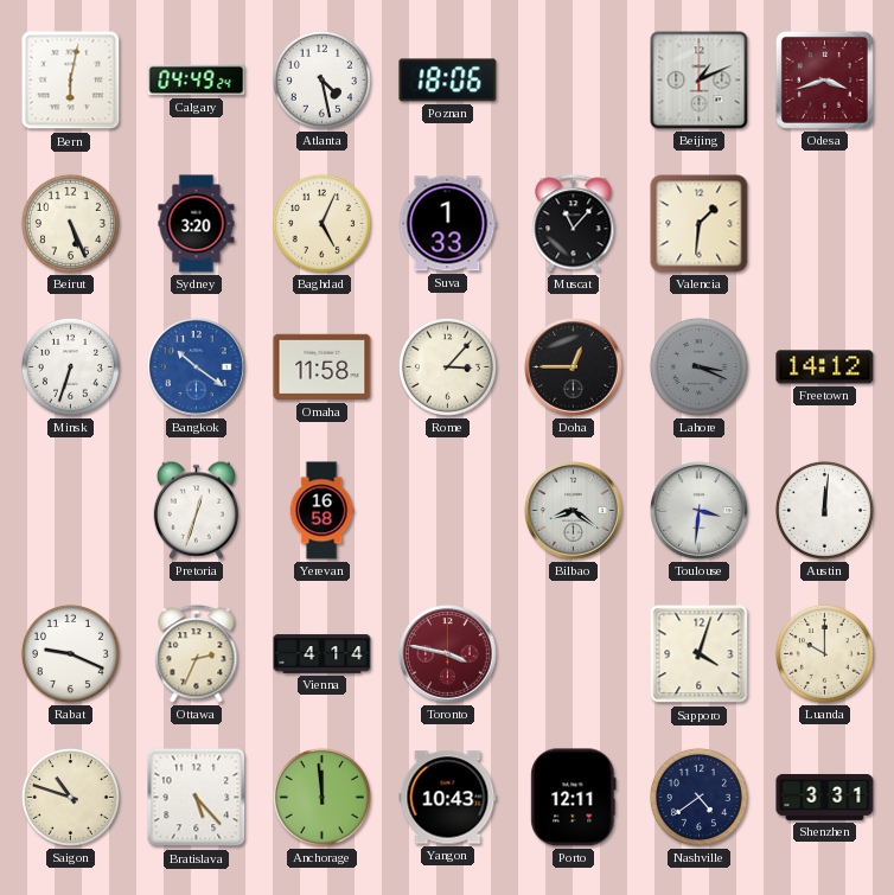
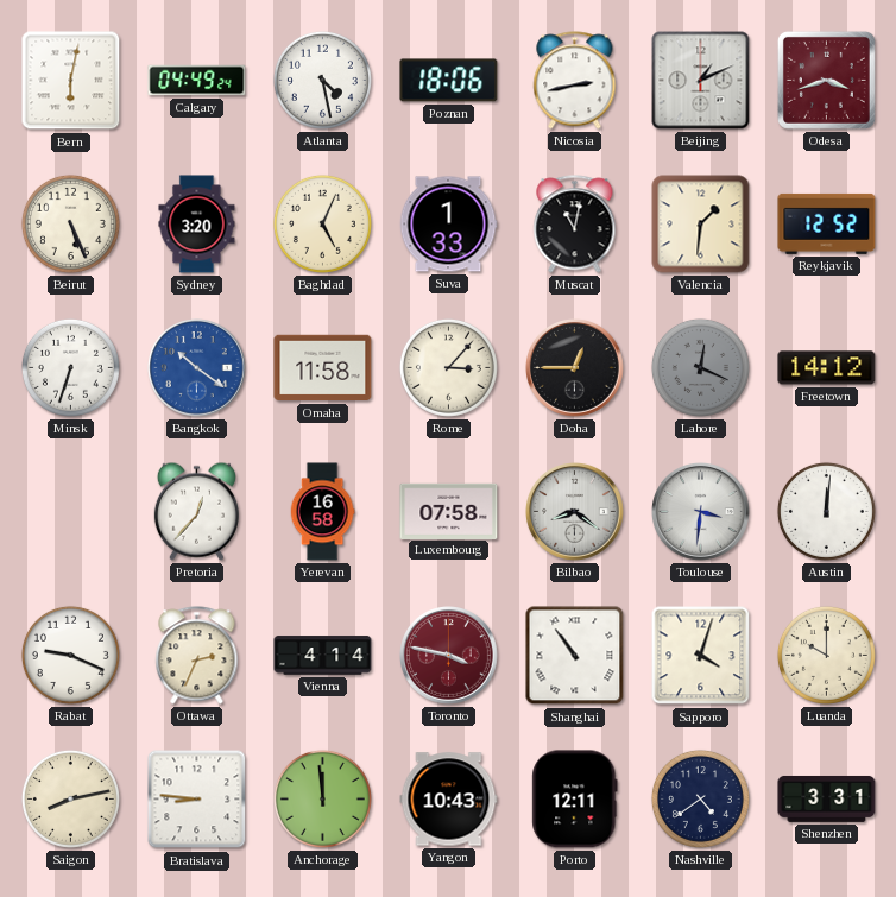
Nicosia: none -> 2:43
Muscat: 11:07 -> 11:02
Reykjavik: none -> 12:52
Lahore: 3:19 -> 12:19
Pretoria: 12:33 -> 12:37
Luxembourg: none -> 07:58
Shanghai: none -> 10:54
Saigon: 10:48 -> 8:13
Bratislava: 5:23 -> 8:46
